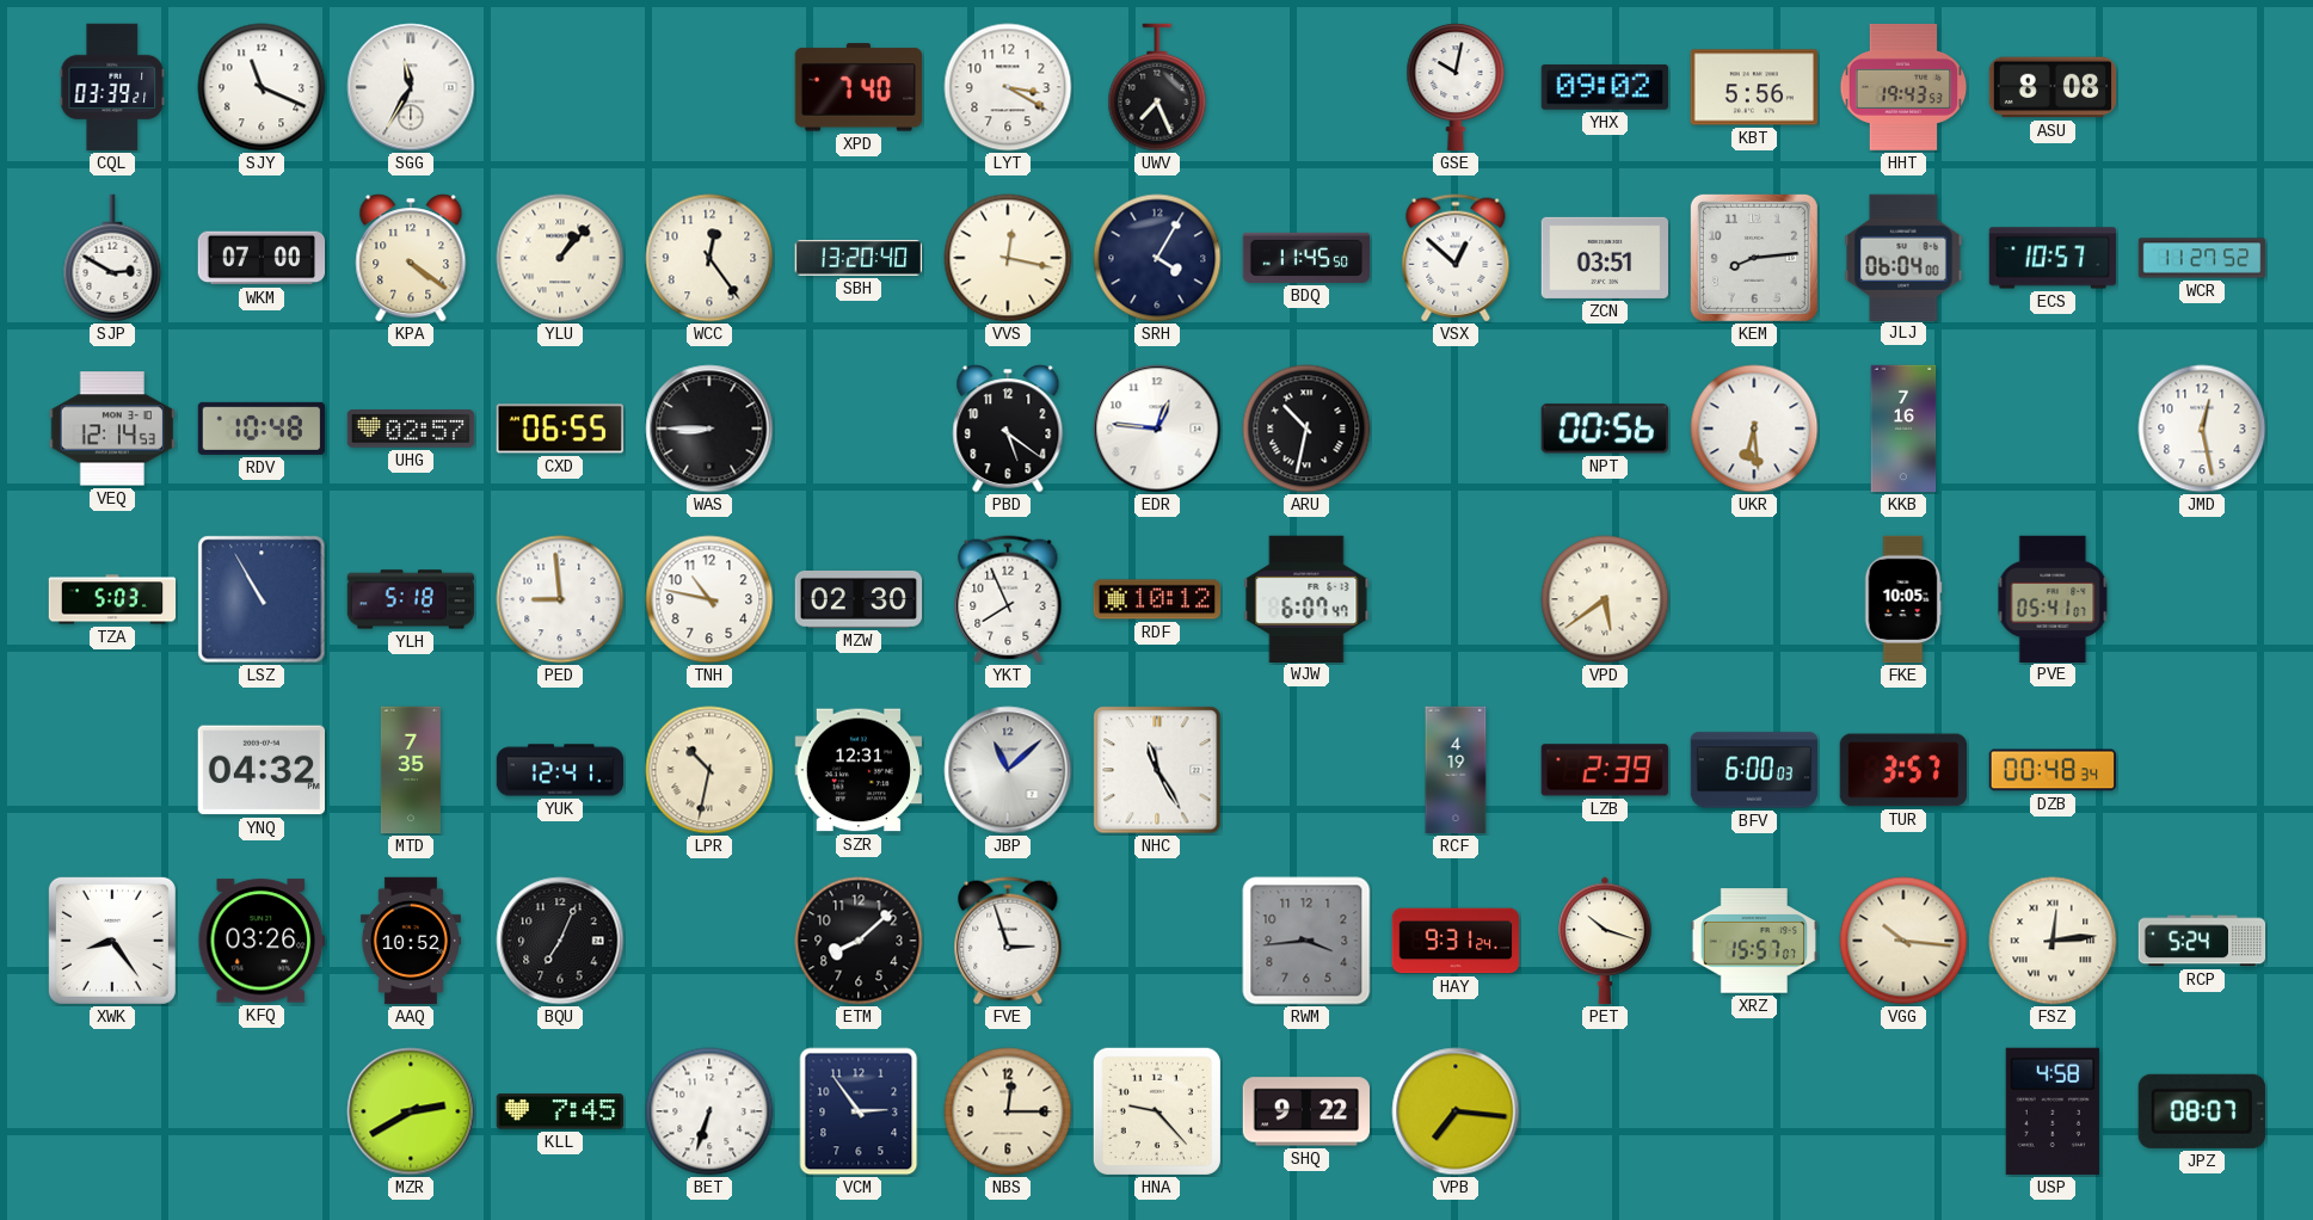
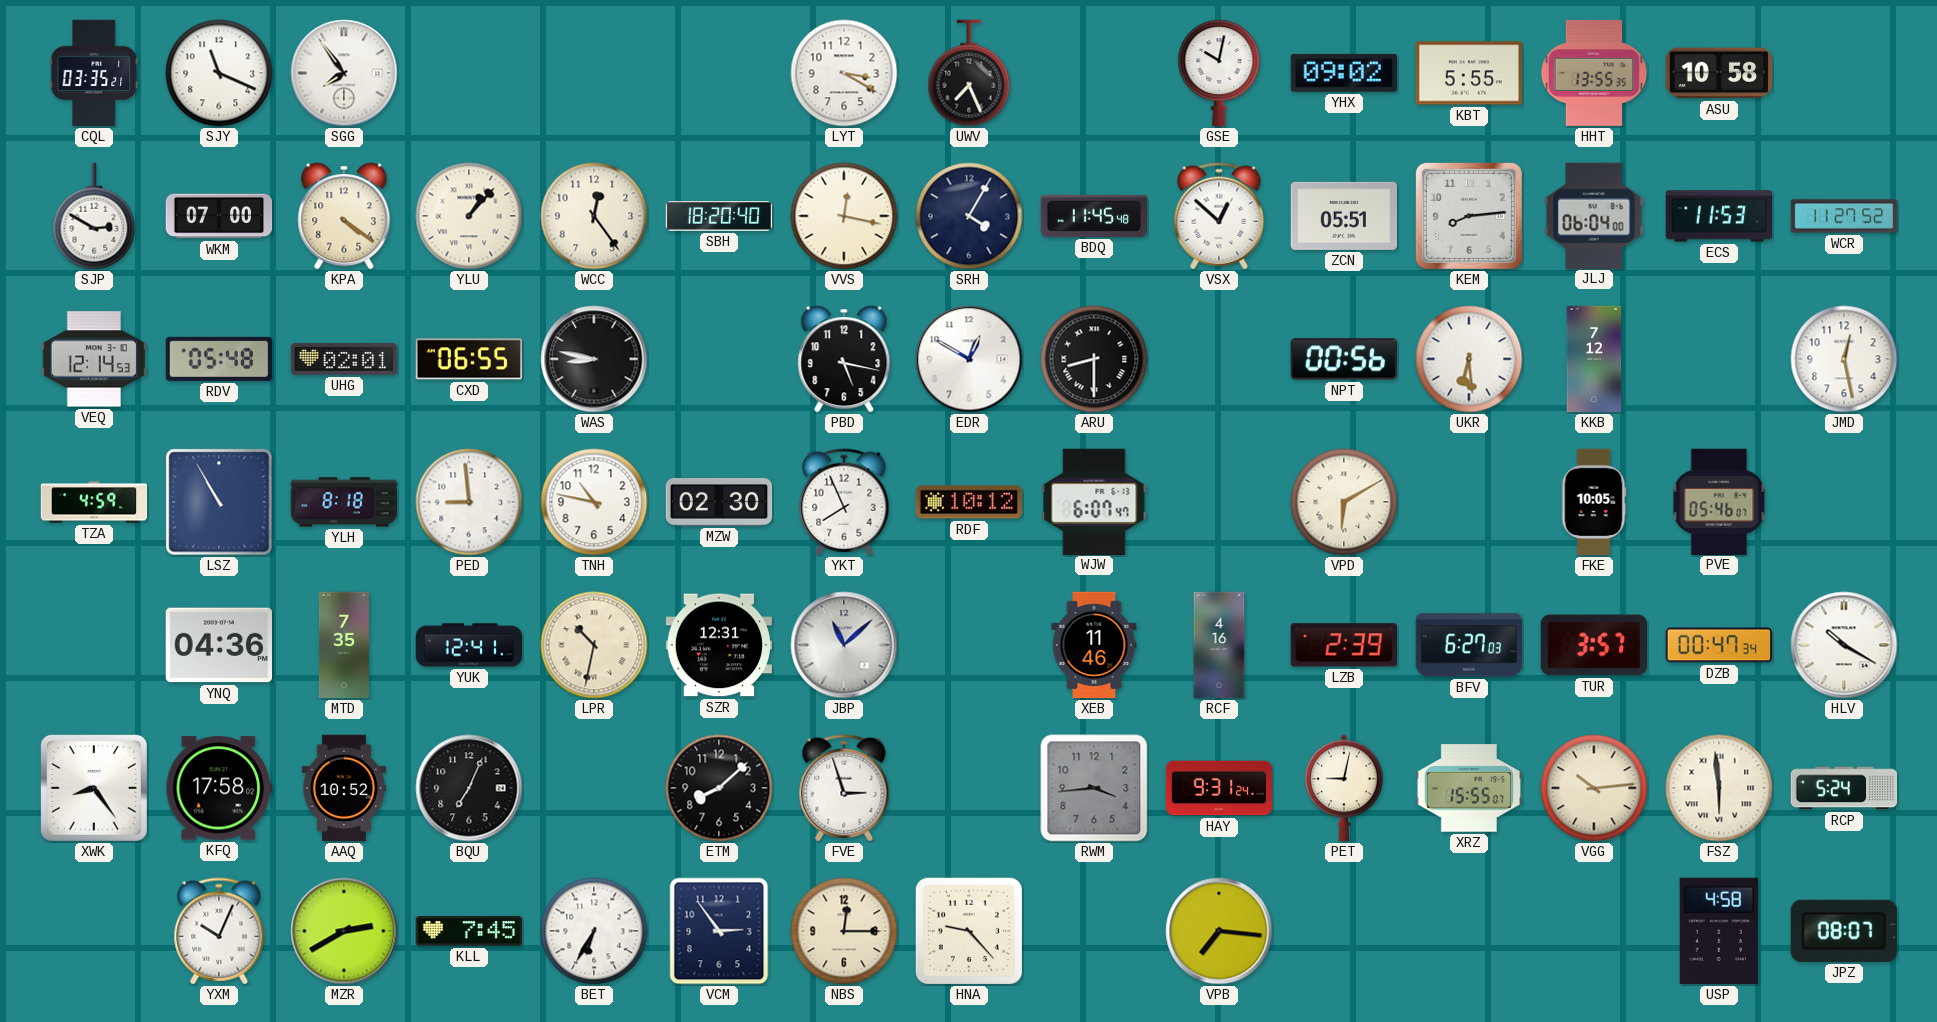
CQL: 03:39 -> 03:35
SGG: 11:35 -> 7:54
XPD: 7:40 -> none
KBT: 5:56 -> 5:55
HHT: 19:43 -> 13:55
ASU: 8:08 -> 10:58
SBH: 13:20 -> 18:20
BDQ: 11:45:50 -> 11:45:48
ZCN: 03:51 -> 05:51
ECS: 10:57 -> 11:53
RDV: 10:48 -> 05:48
UHG: 02:57 -> 02:01
WAS: 8:45 -> 8:47
PBD: 5:21 -> 5:17
EDR: 12:46 -> 12:50
ARU: 10:32 -> 8:30
KKB: 7:16 -> 7:12
TZA: 5:03 -> 4:59
YLH: 5:18 -> 8:18
VPD: 5:39 -> 6:10
PVE: 05:41 -> 05:46
YNQ: 04:32 -> 04:36
NHC: 11:25 -> none
XEB: none -> 11:46
RCF: 4:19 -> 4:16
BFV: 6:00 -> 6:27
DZB: 00:48 -> 00:47
HLV: none -> 10:20
KFQ: 03:26 -> 17:58
PET: 10:18 -> 9:02
XRZ: 15:57 -> 15:55
VGG: 10:16 -> 10:14
FSZ: 12:14 -> 5:59
YXM: none -> 10:04
BET: 6:33 -> 6:35
SHQ: 9:22 -> none
